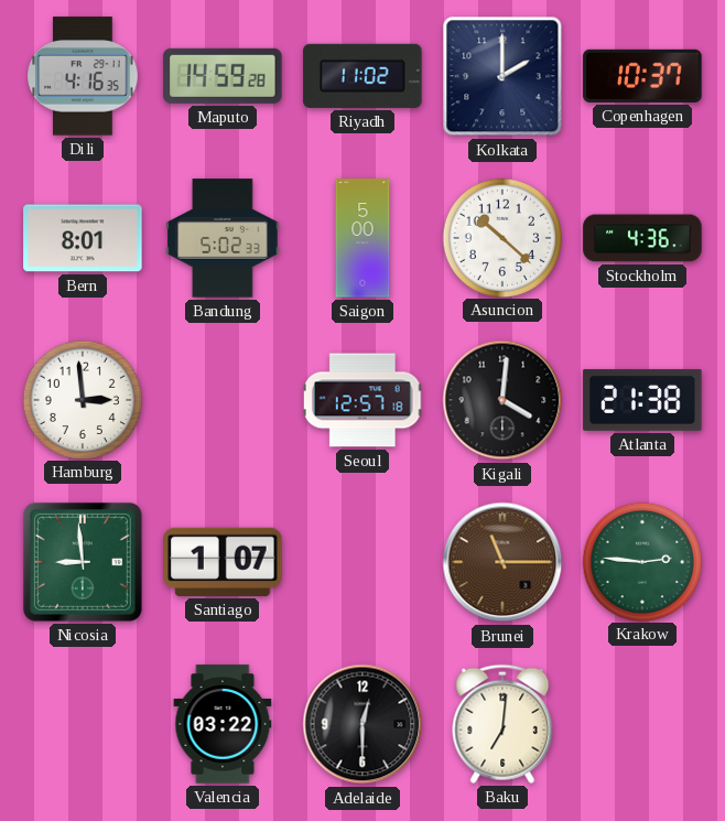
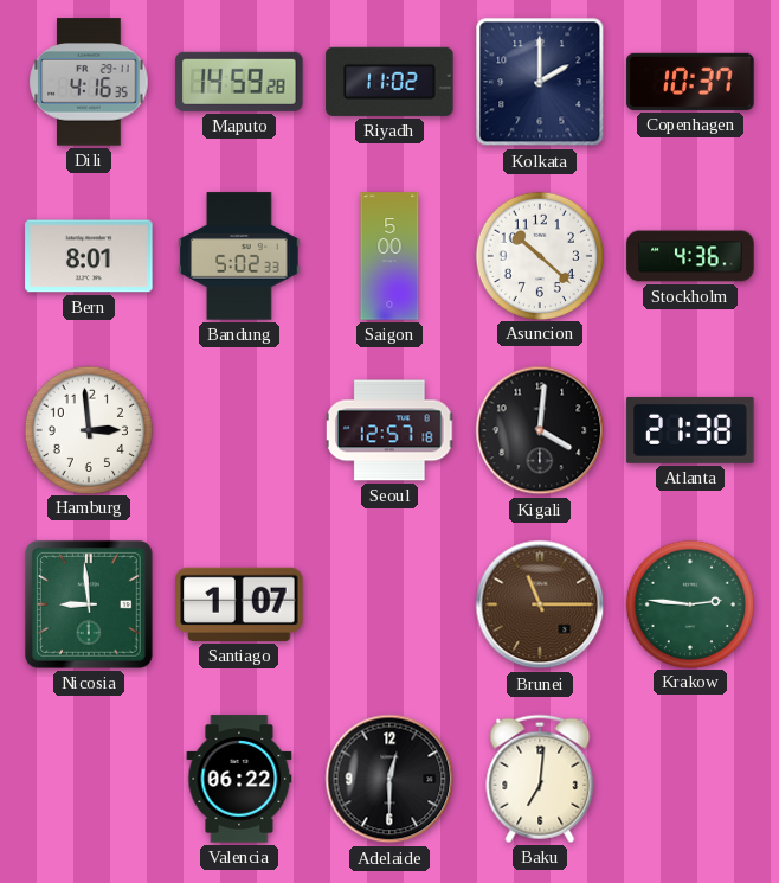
Valencia: 03:22 -> 06:22
